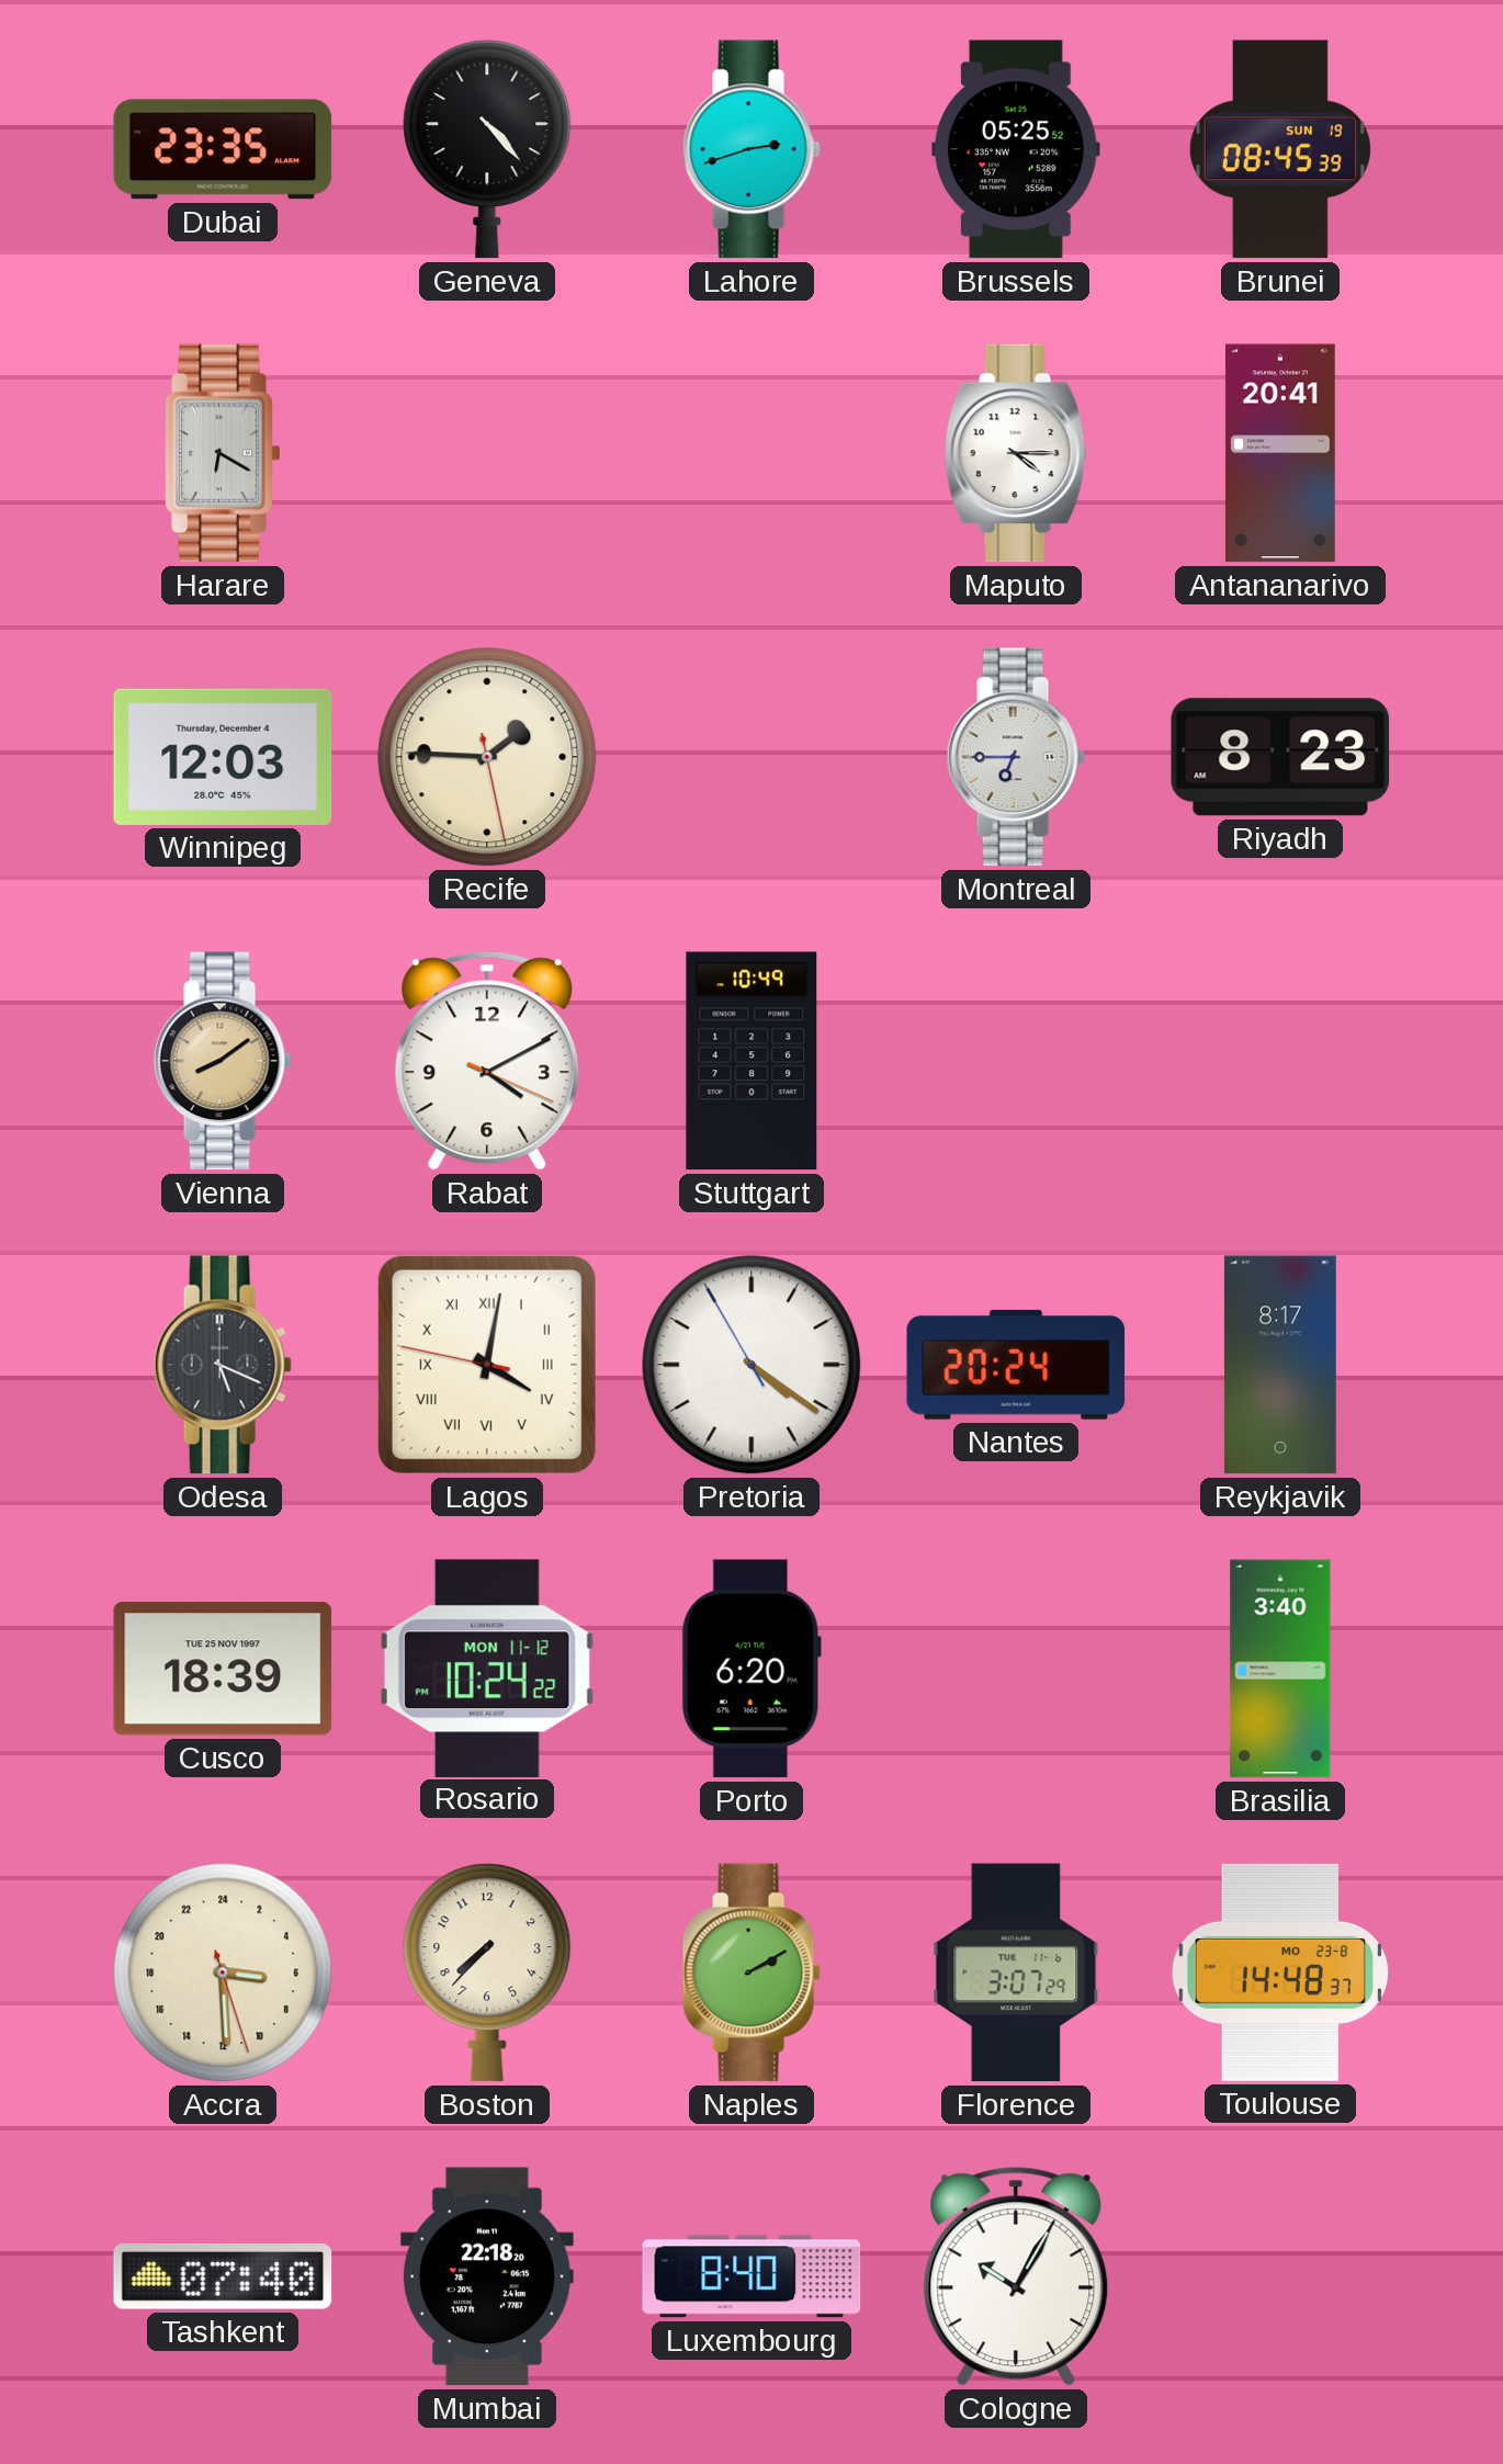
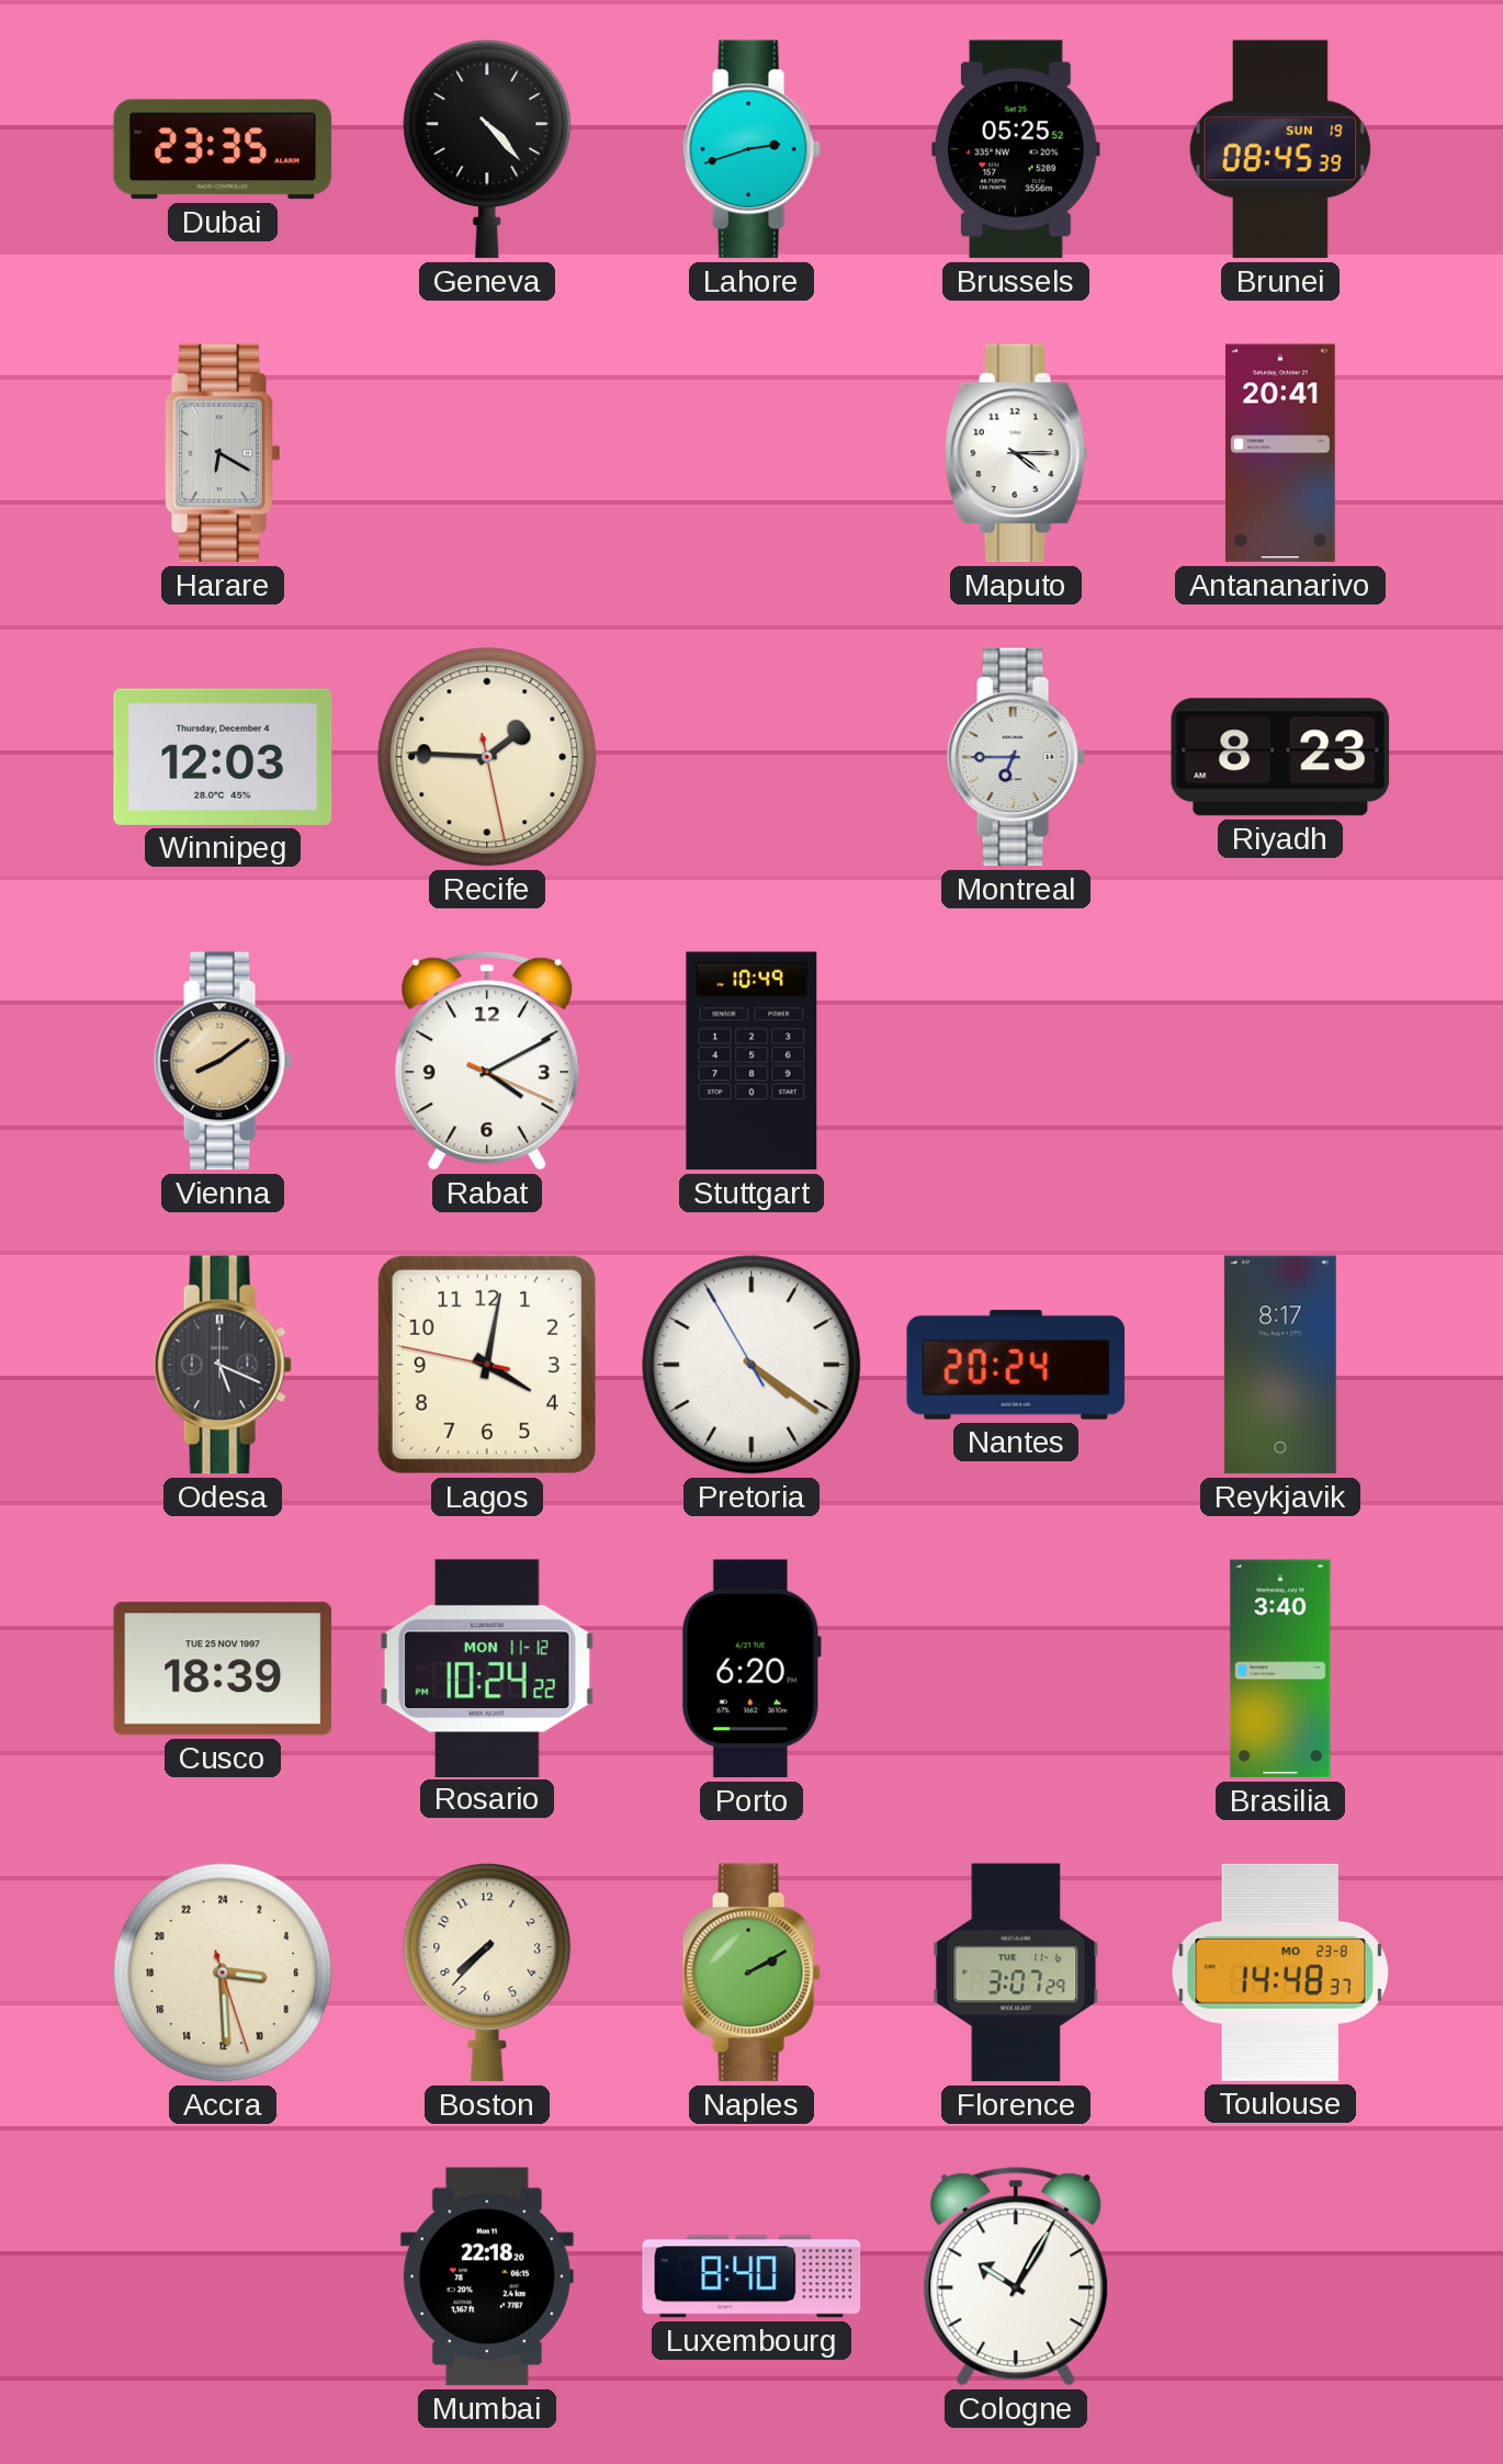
Lagos numerals: Roman -> Arabic
Tashkent: 07:40 -> none
